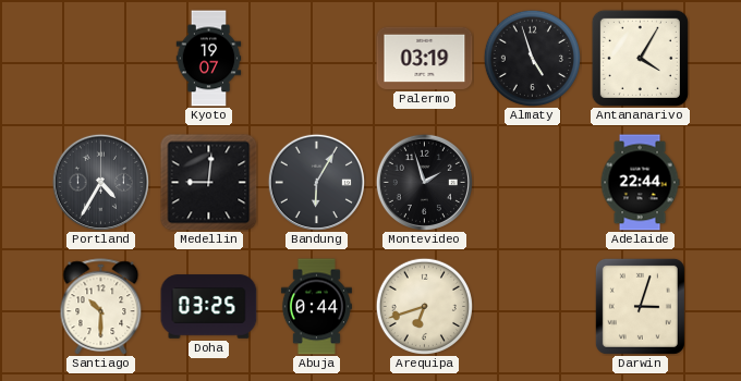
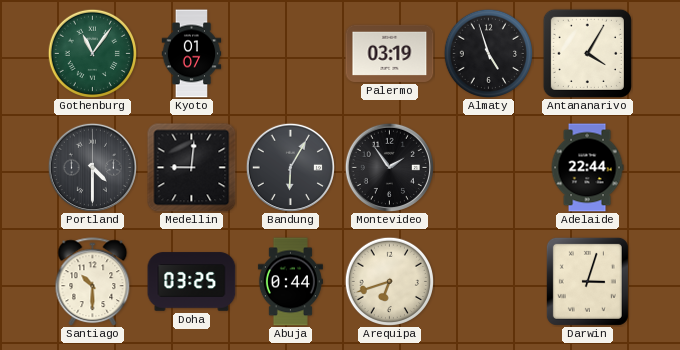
Gothenburg: none -> 11:06
Kyoto: 19:07 -> 01:07
Portland: 4:35 -> 4:30
Montevideo: 1:57 -> 1:54
